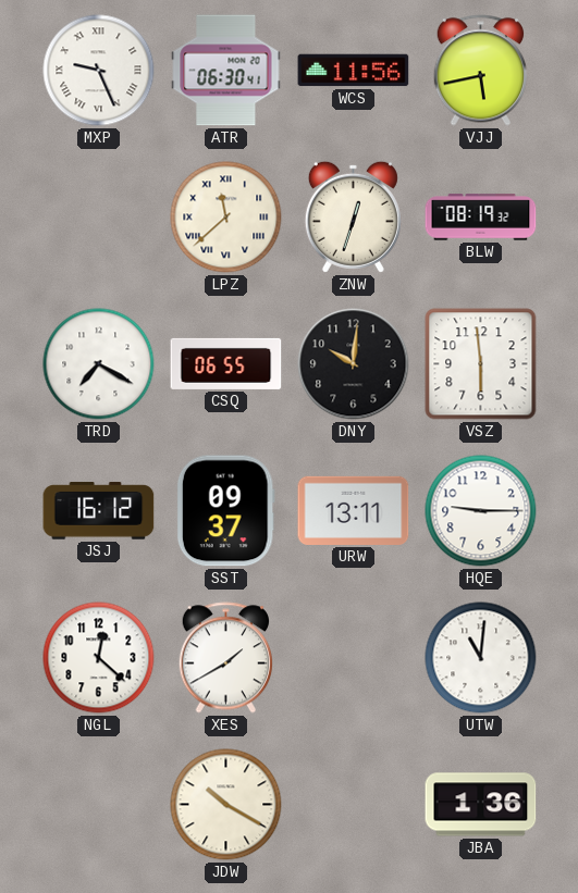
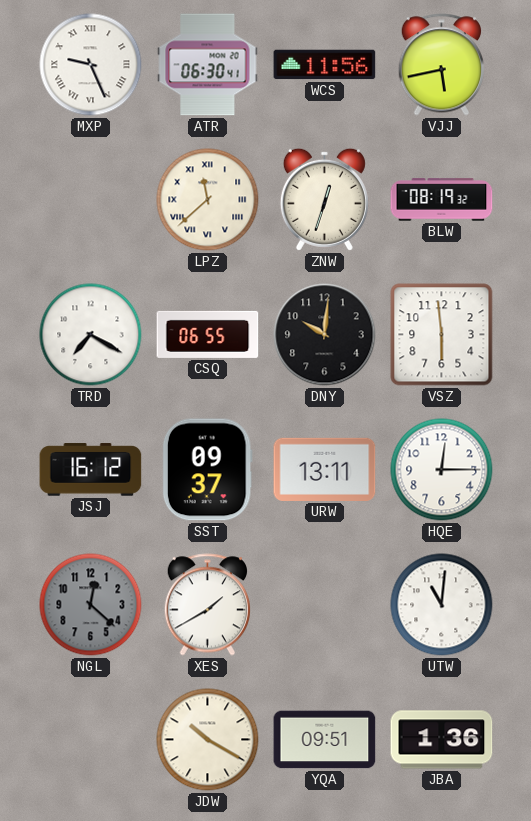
HQE: 9:15 -> 12:15
NGL dial: white -> grey
YQA: none -> 09:51
